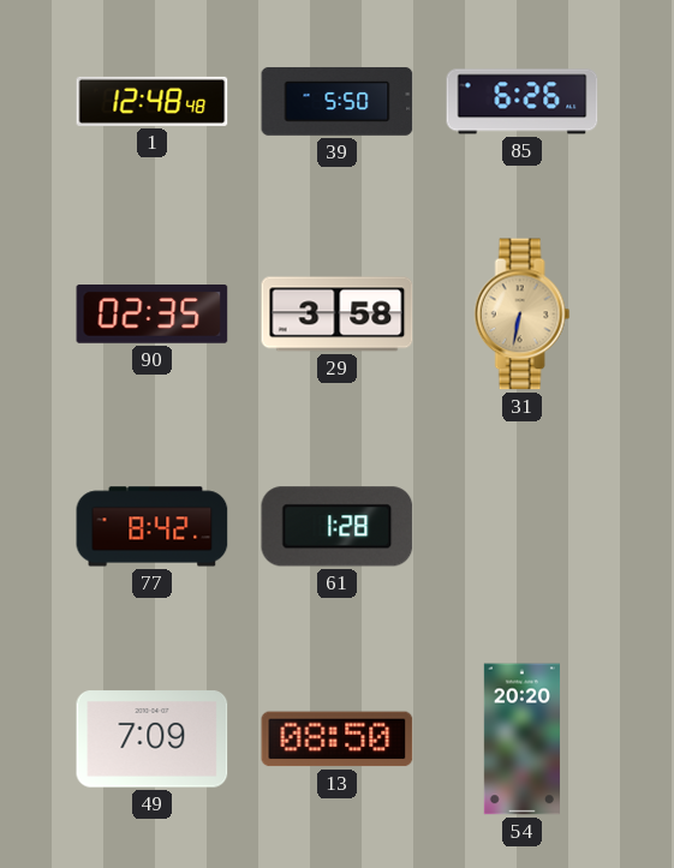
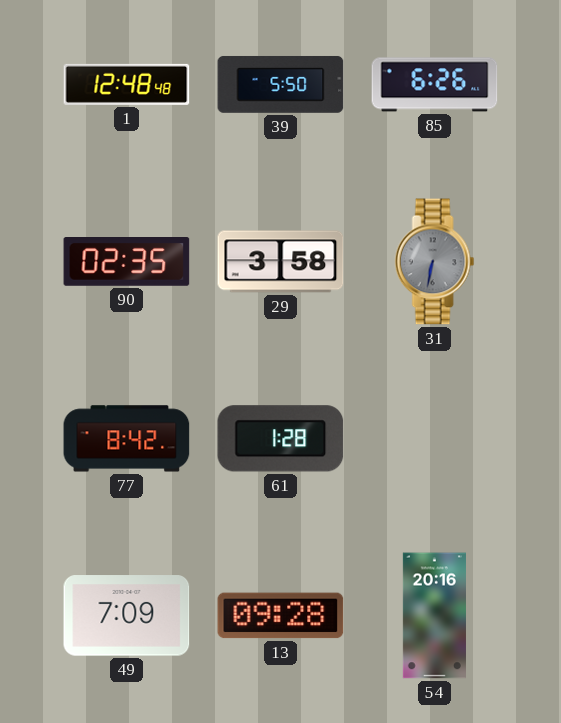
31 dial: champagne -> grey
13: 08:50 -> 09:28
54: 20:20 -> 20:16
